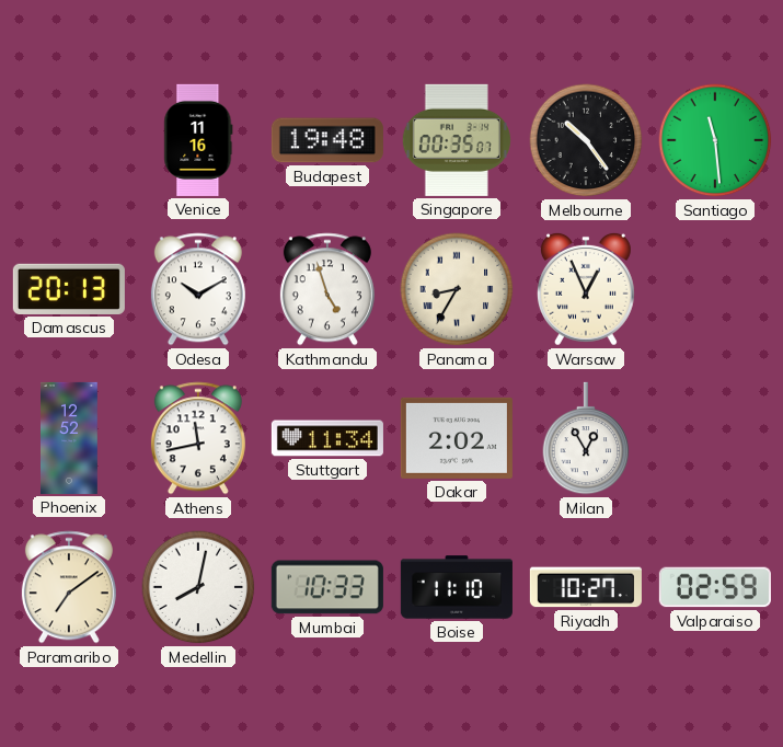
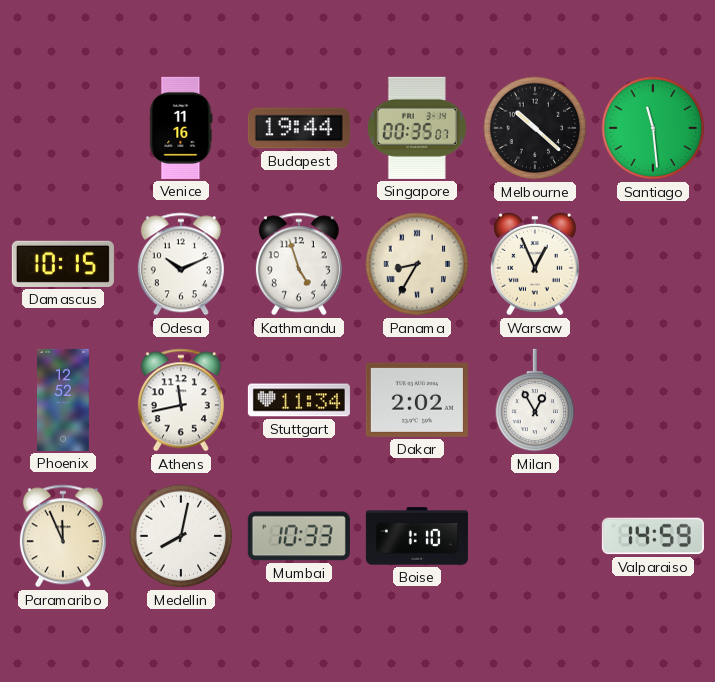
Budapest: 19:48 -> 19:44
Melbourne: 10:24 -> 10:22
Damascus: 20:13 -> 10:15
Odesa: 10:10 -> 10:11
Paramaribo: 7:09 -> 11:56
Boise: 11:10 -> 1:10
Riyadh: 10:27 -> none
Valparaiso: 02:59 -> 14:59
